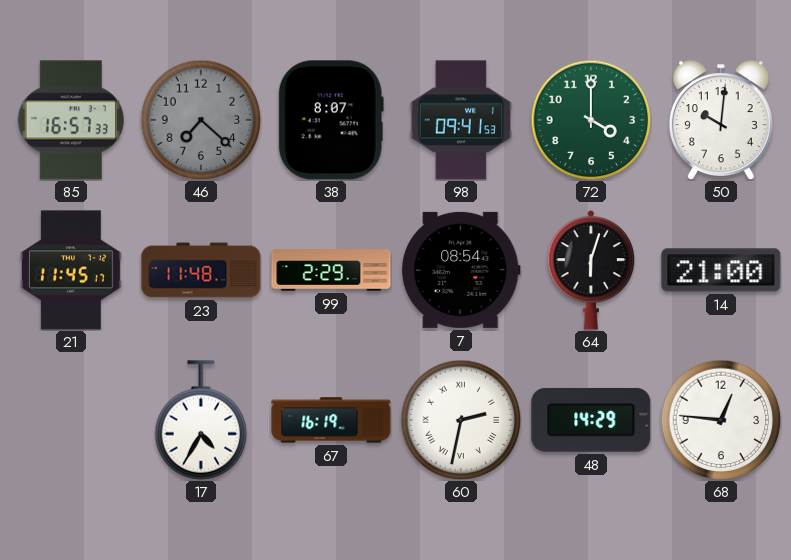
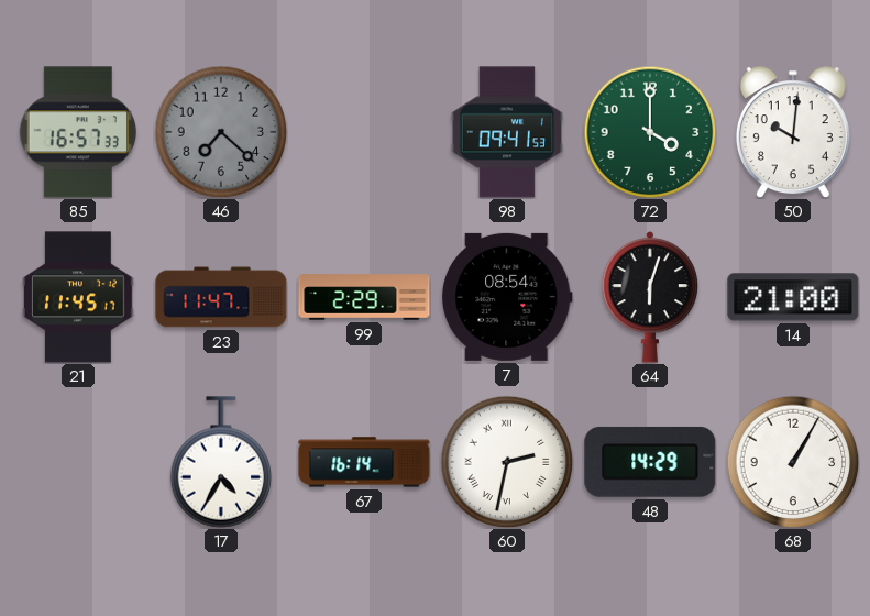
38: 8:07 -> none
23: 11:48 -> 11:47
67: 16:19 -> 16:14
68: 12:46 -> 1:05
